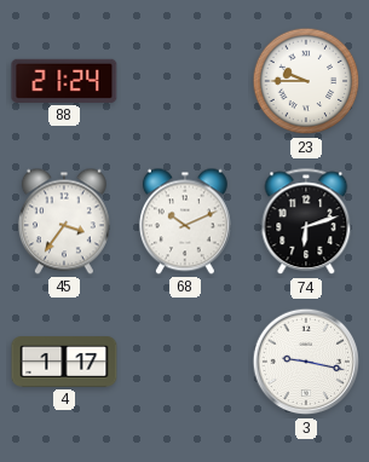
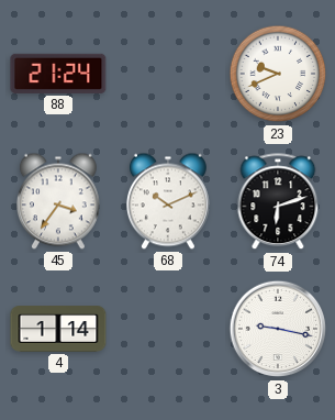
23: 9:45 -> 9:41
4: 1:17 -> 1:14
